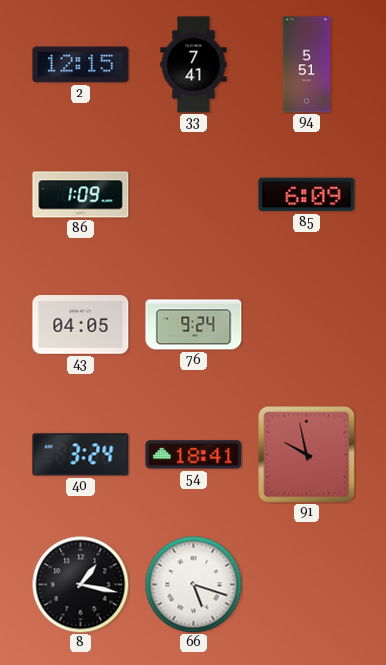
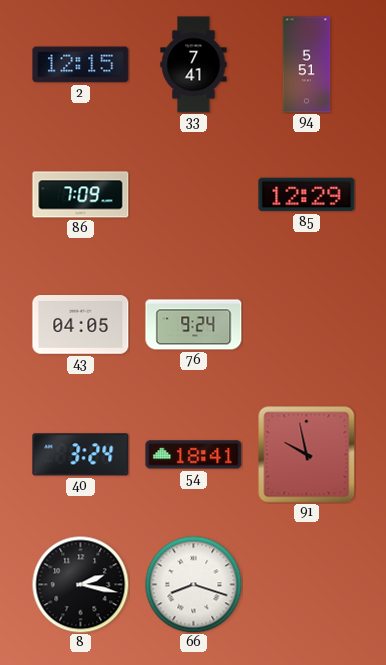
86: 1:09 -> 7:09
85: 6:09 -> 12:29
8: 1:17 -> 2:17
66: 5:18 -> 8:18
